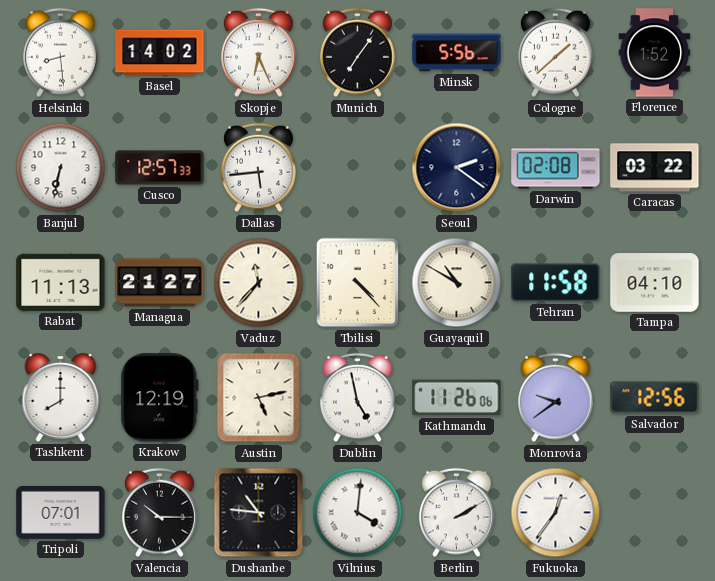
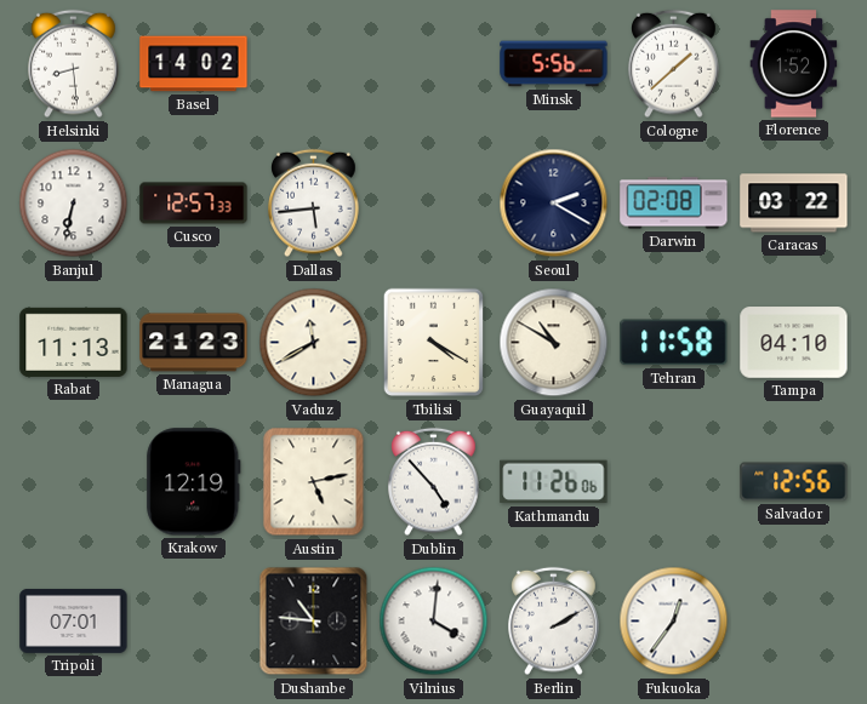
Skopje: 6:26 -> none
Munich: 7:06 -> none
Seoul: 2:21 -> 2:20
Managua: 21:27 -> 21:23
Vaduz: 11:37 -> 11:40
Tbilisi: 4:23 -> 4:20
Tashkent: 8:00 -> none
Dublin: 4:58 -> 4:53
Monrovia: 9:39 -> none
Valencia: 10:15 -> none
